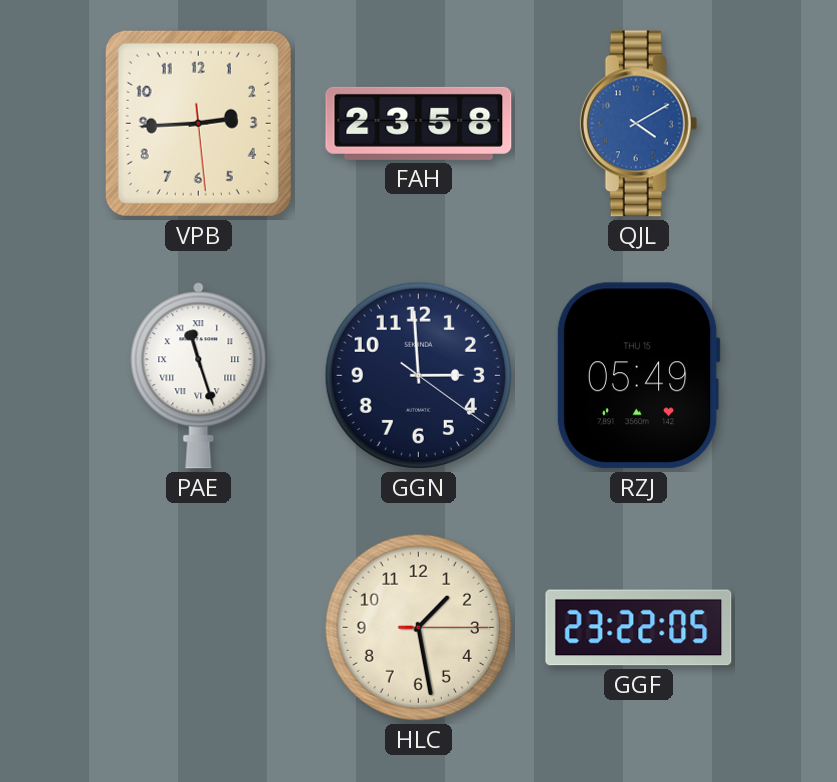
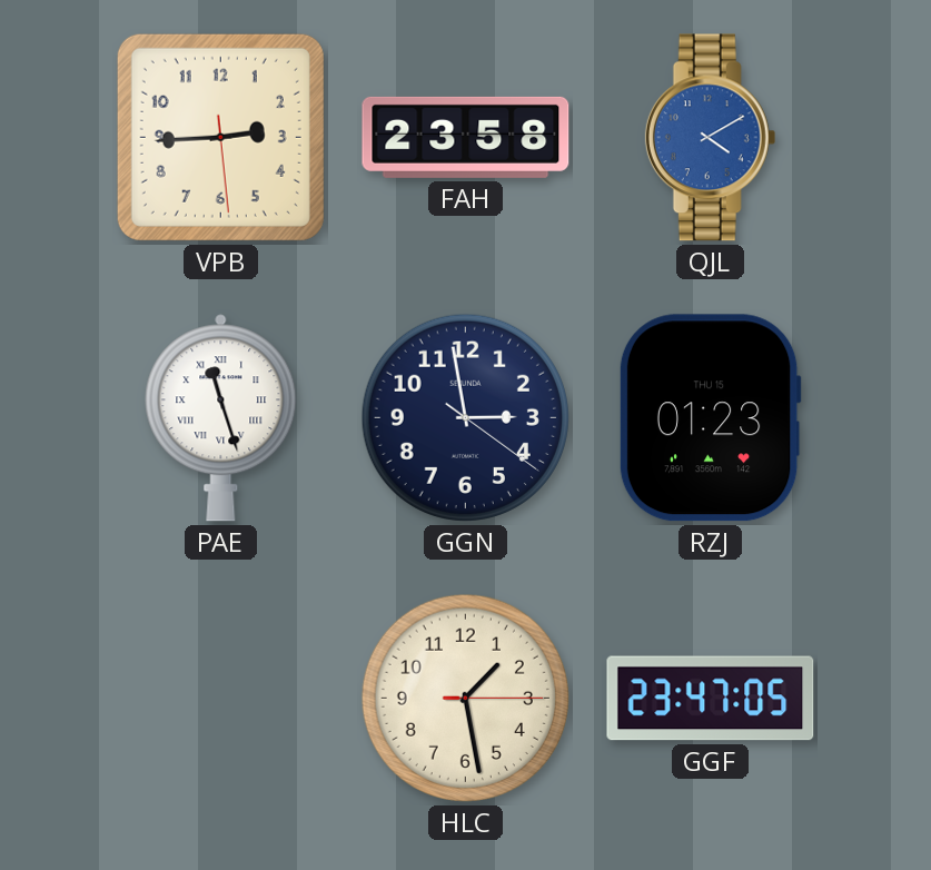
GGN: 2:59 -> 2:58
RZJ: 05:49 -> 01:23
GGF: 23:22 -> 23:47
